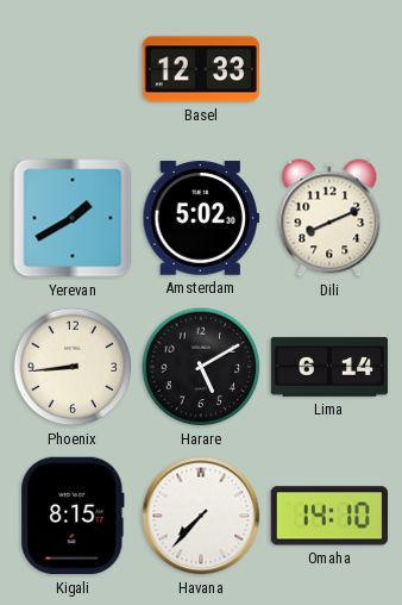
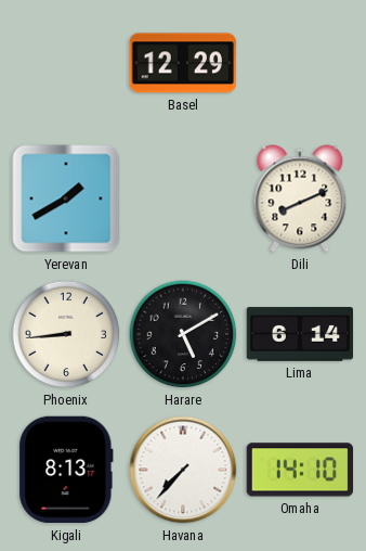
Basel: 12:33 -> 12:29
Amsterdam: 5:02 -> none
Kigali: 8:15 -> 8:13
